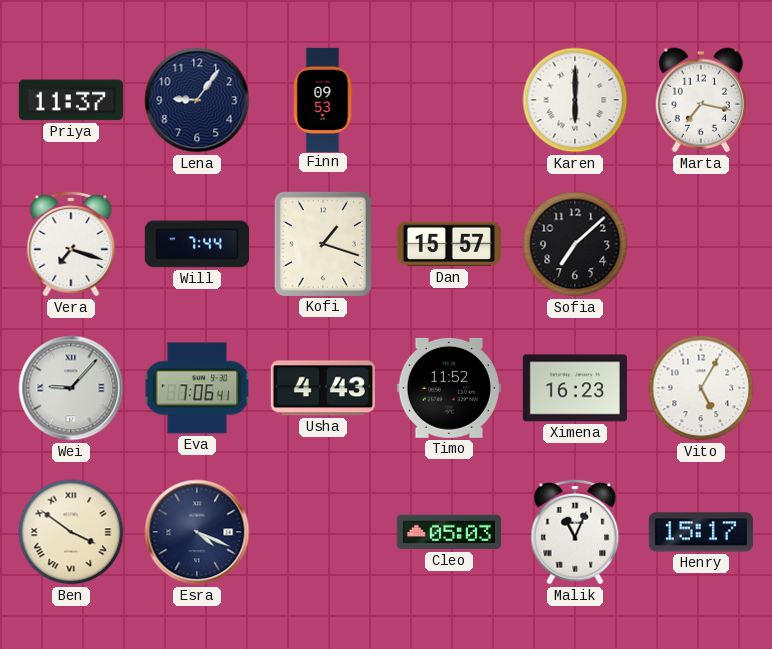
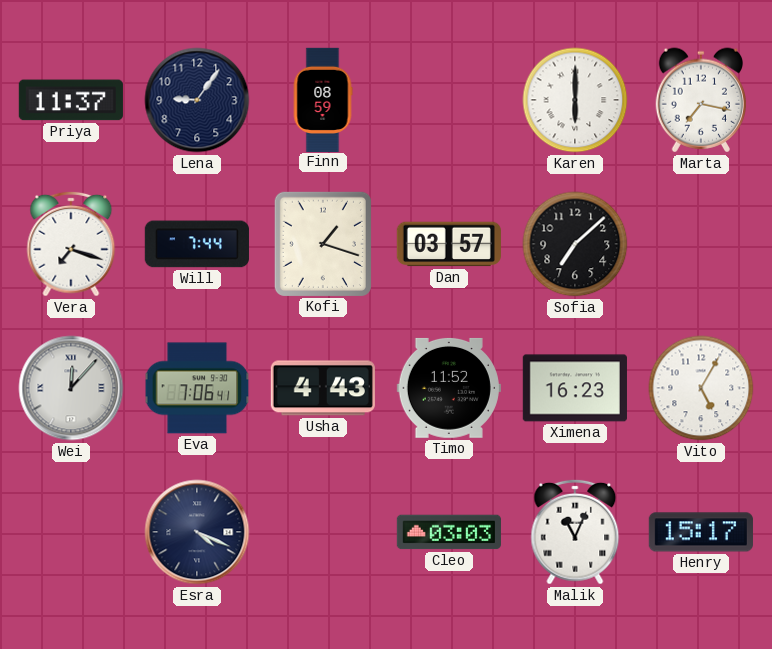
Finn: 09:53 -> 08:59
Dan: 15:57 -> 03:57
Wei: 9:07 -> 12:07
Ben: 3:51 -> none
Cleo: 05:03 -> 03:03
